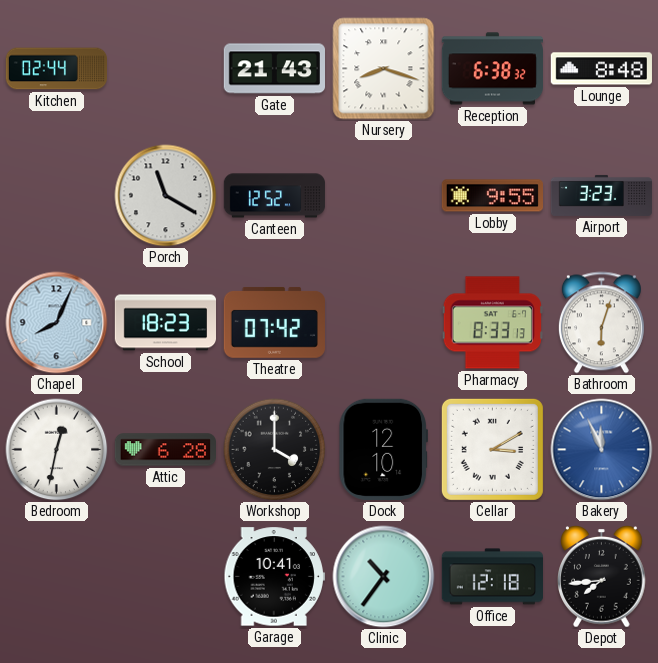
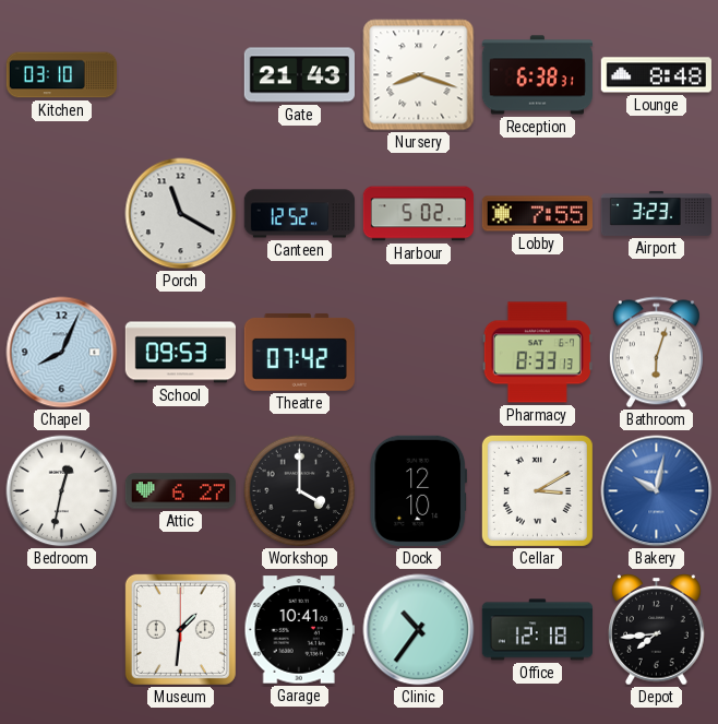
Kitchen: 02:44 -> 03:10
Reception: 6:38:32 -> 6:38:31
Harbour: none -> 5:02
Lobby: 9:55 -> 7:55
School: 18:23 -> 09:53
Attic: 6:28 -> 6:27
Bakery: 11:56 -> 10:02
Museum: none -> 1:31
